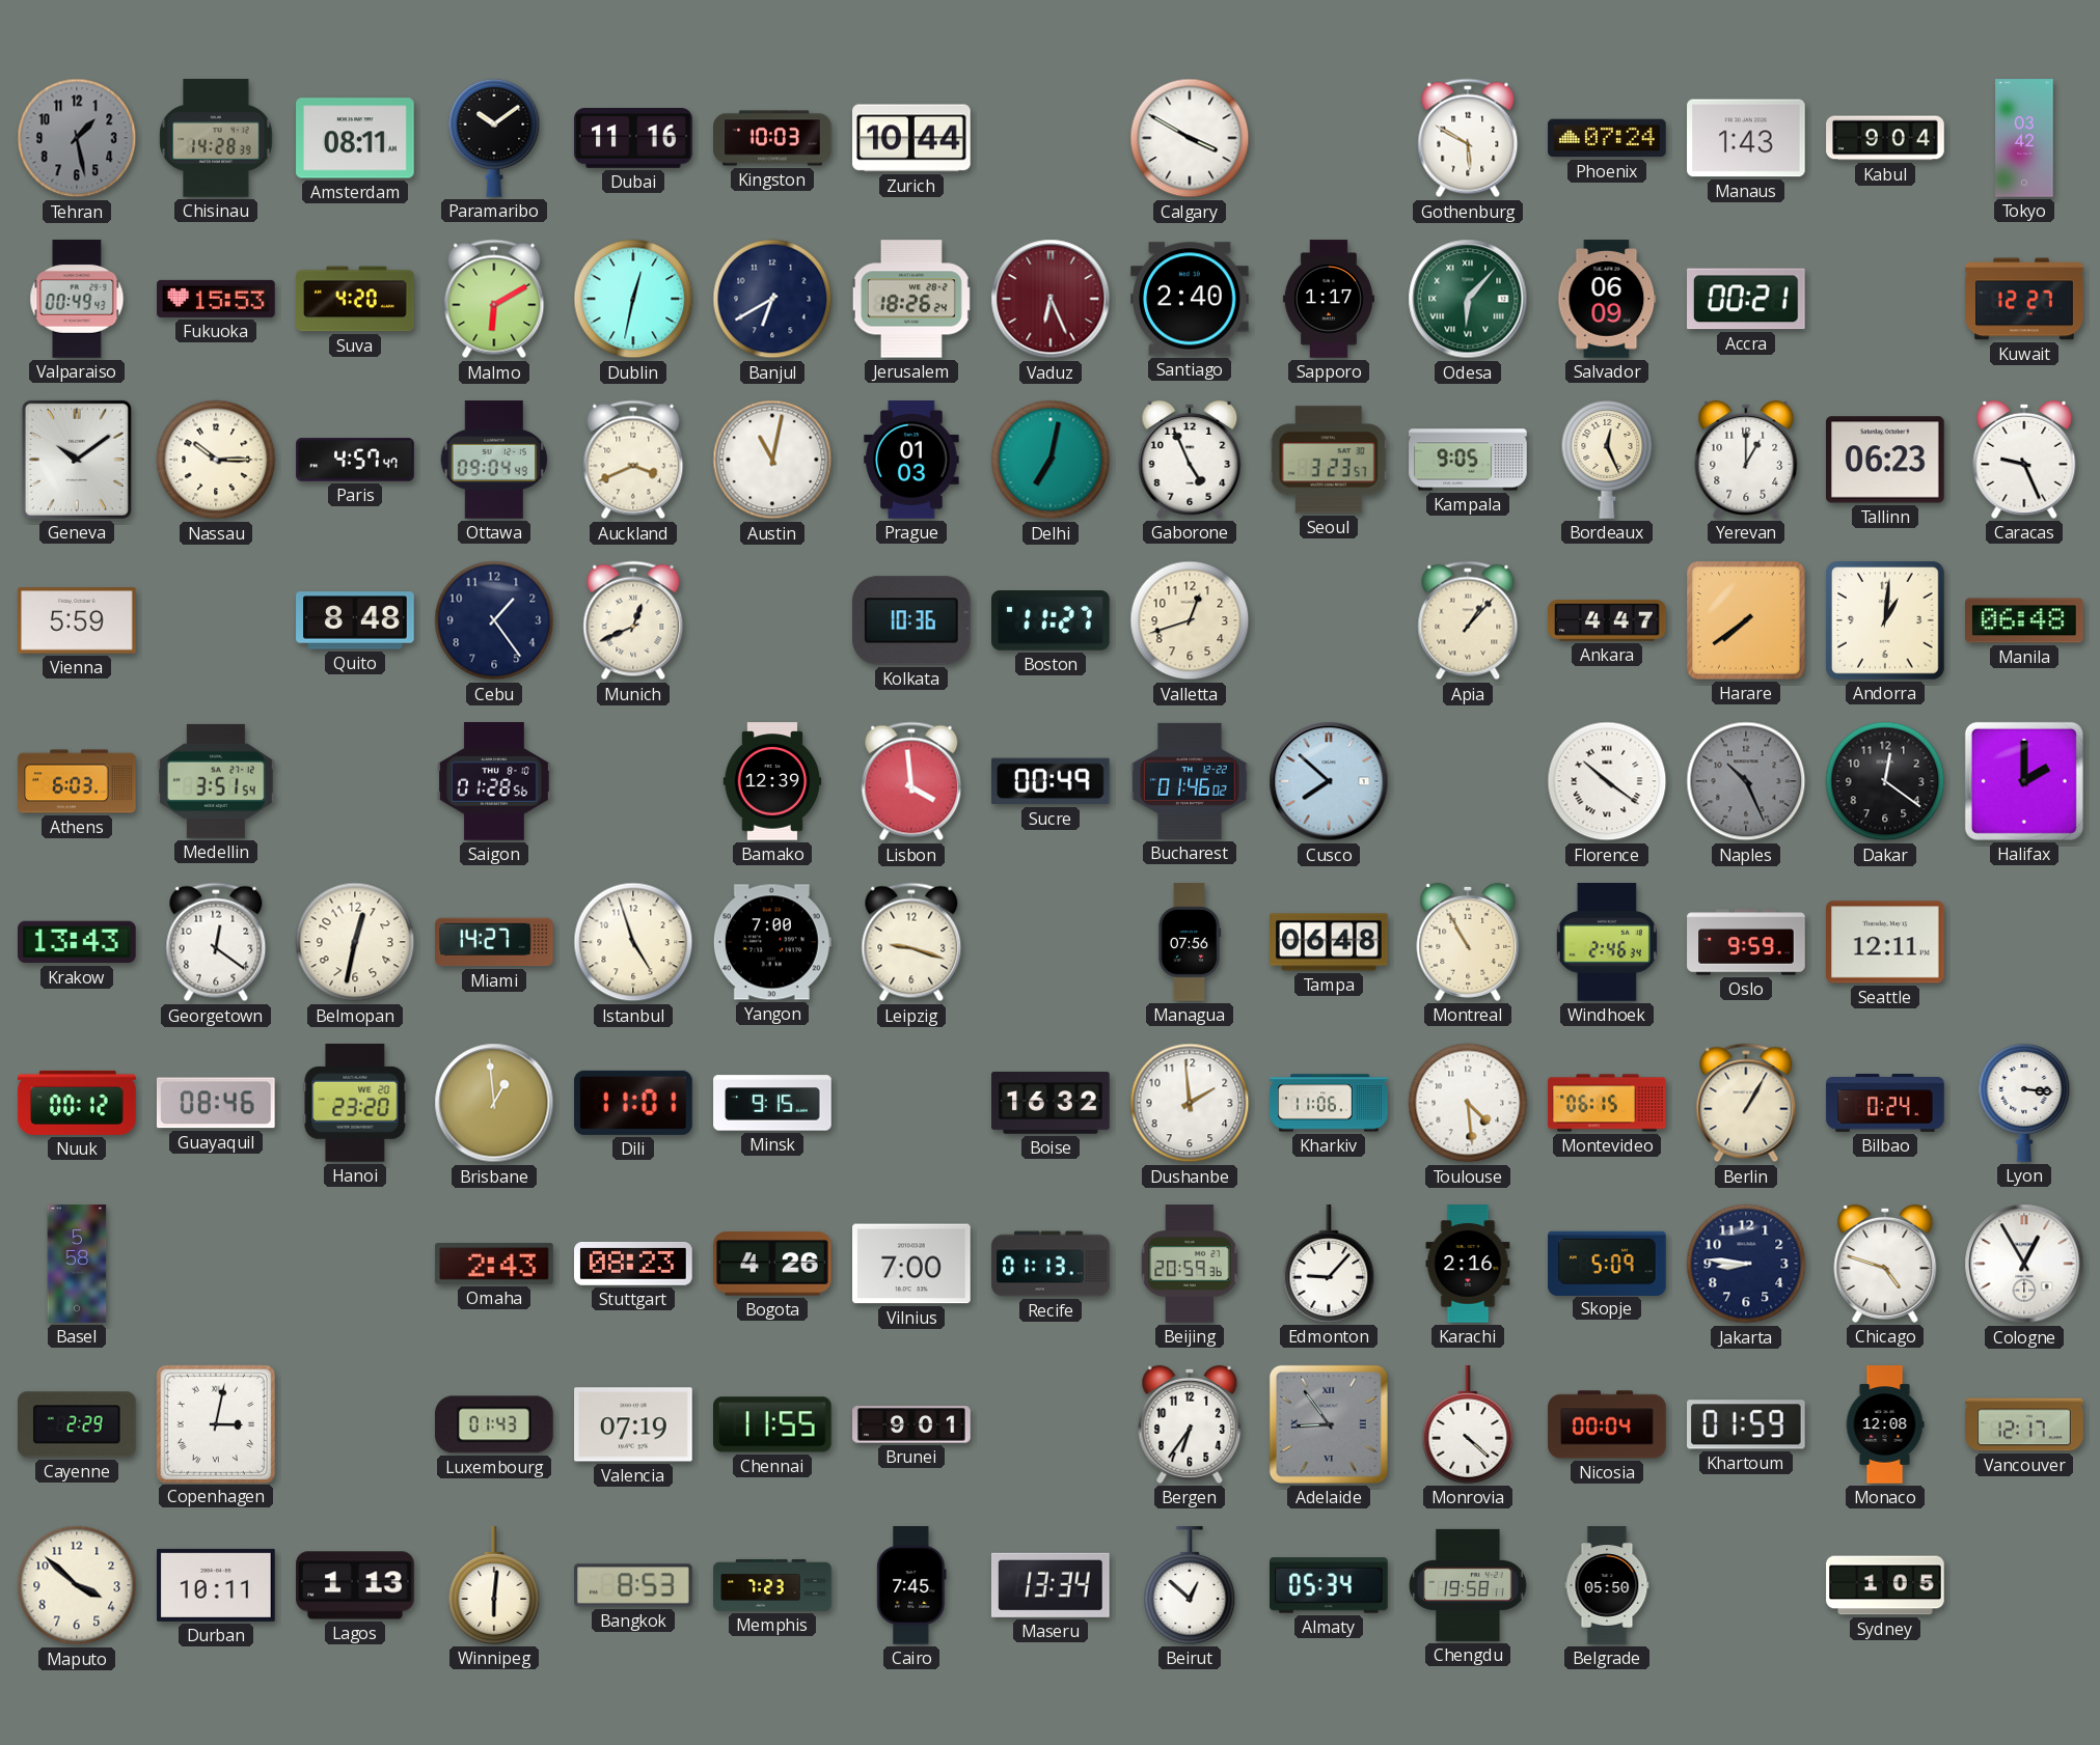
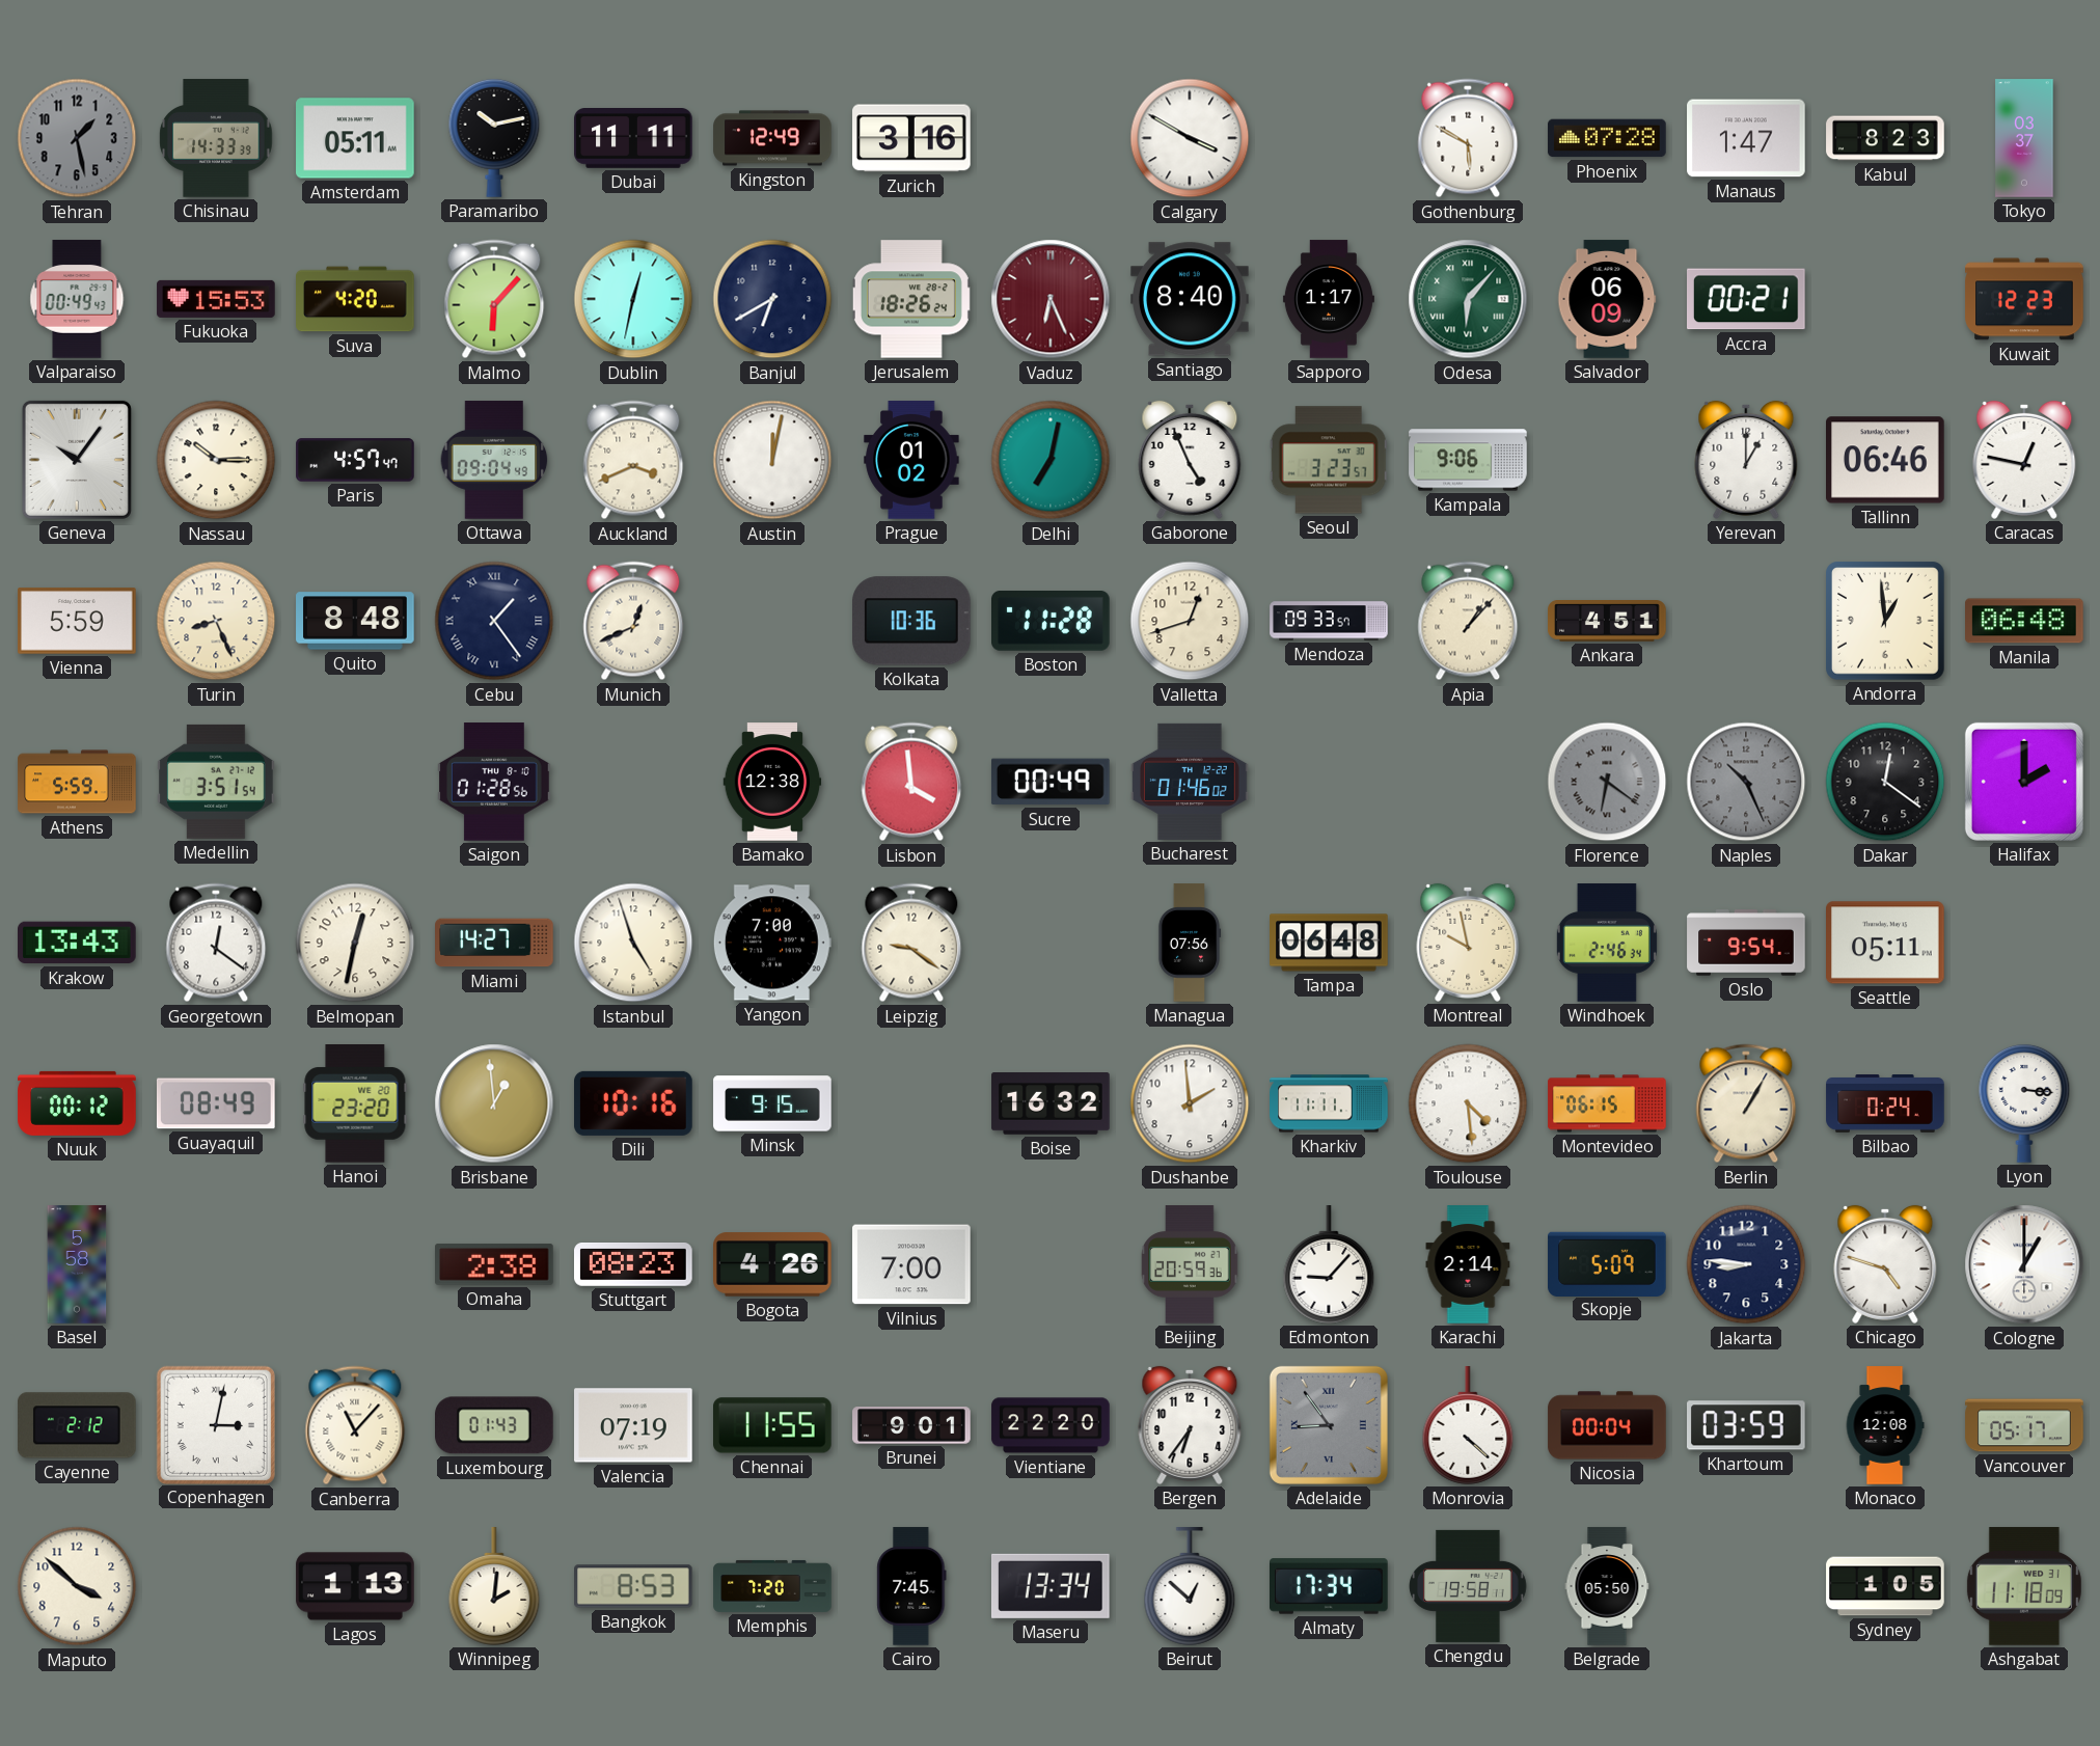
Chisinau: 14:28 -> 14:33
Amsterdam: 08:11 -> 05:11
Paramaribo: 10:09 -> 10:13
Dubai: 11:16 -> 11:11
Kingston: 10:03 -> 12:49
Zurich: 10:44 -> 3:16
Phoenix: 07:24 -> 07:28
Manaus: 1:43 -> 1:47
Kabul: 9:04 -> 8:23
Tokyo: 03:42 -> 03:37
Malmo: 6:10 -> 6:07
Santiago: 2:40 -> 8:40
Kuwait: 12:27 -> 12:23
Geneva: 10:09 -> 10:06
Austin: 11:02 -> 12:02
Prague: 01:03 -> 01:02
Kampala: 9:05 -> 9:06
Bordeaux: 12:26 -> none
Tallinn: 06:23 -> 06:46
Caracas: 9:26 -> 12:47
Turin: none -> 8:26
Cebu numerals: Arabic -> Roman
Boston: 11:27 -> 11:28
Mendoza: none -> 09:33
Ankara: 4:47 -> 4:51
Harare: 7:39 -> none
Andorra: 1:01 -> 12:59
Athens: 6:03 -> 5:59
Bamako: 12:39 -> 12:38
Cusco: 7:52 -> none
Florence: 10:21 -> 6:21
Florence dial: white -> grey
Leipzig: 9:18 -> 9:21
Montreal: 10:55 -> 9:58
Oslo: 9:59 -> 9:54
Seattle: 12:11 -> 05:11
Guayaquil: 08:46 -> 08:49
Dili: 11:01 -> 10:16
Kharkiv: 11:06 -> 11:11
Omaha: 2:43 -> 2:38
Recife: 01:13 -> none
Karachi: 2:16 -> 2:14
Cologne: 12:55 -> 1:00
Cayenne: 2:29 -> 2:12
Canberra: none -> 11:07
Vientiane: none -> 22:20
Khartoum: 01:59 -> 03:59
Vancouver: 12:17 -> 05:17
Durban: 10:11 -> none
Winnipeg: 6:01 -> 2:01
Memphis: 7:23 -> 7:20
Almaty: 05:34 -> 17:34
Ashgabat: none -> 11:18
